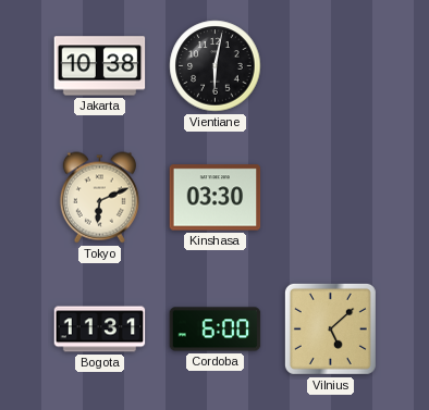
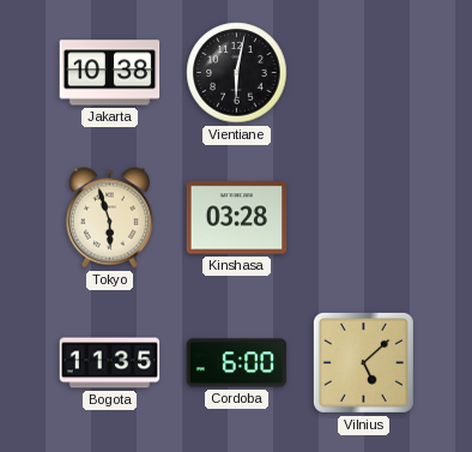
Tokyo: 6:11 -> 5:57
Kinshasa: 03:30 -> 03:28
Bogota: 11:31 -> 11:35
